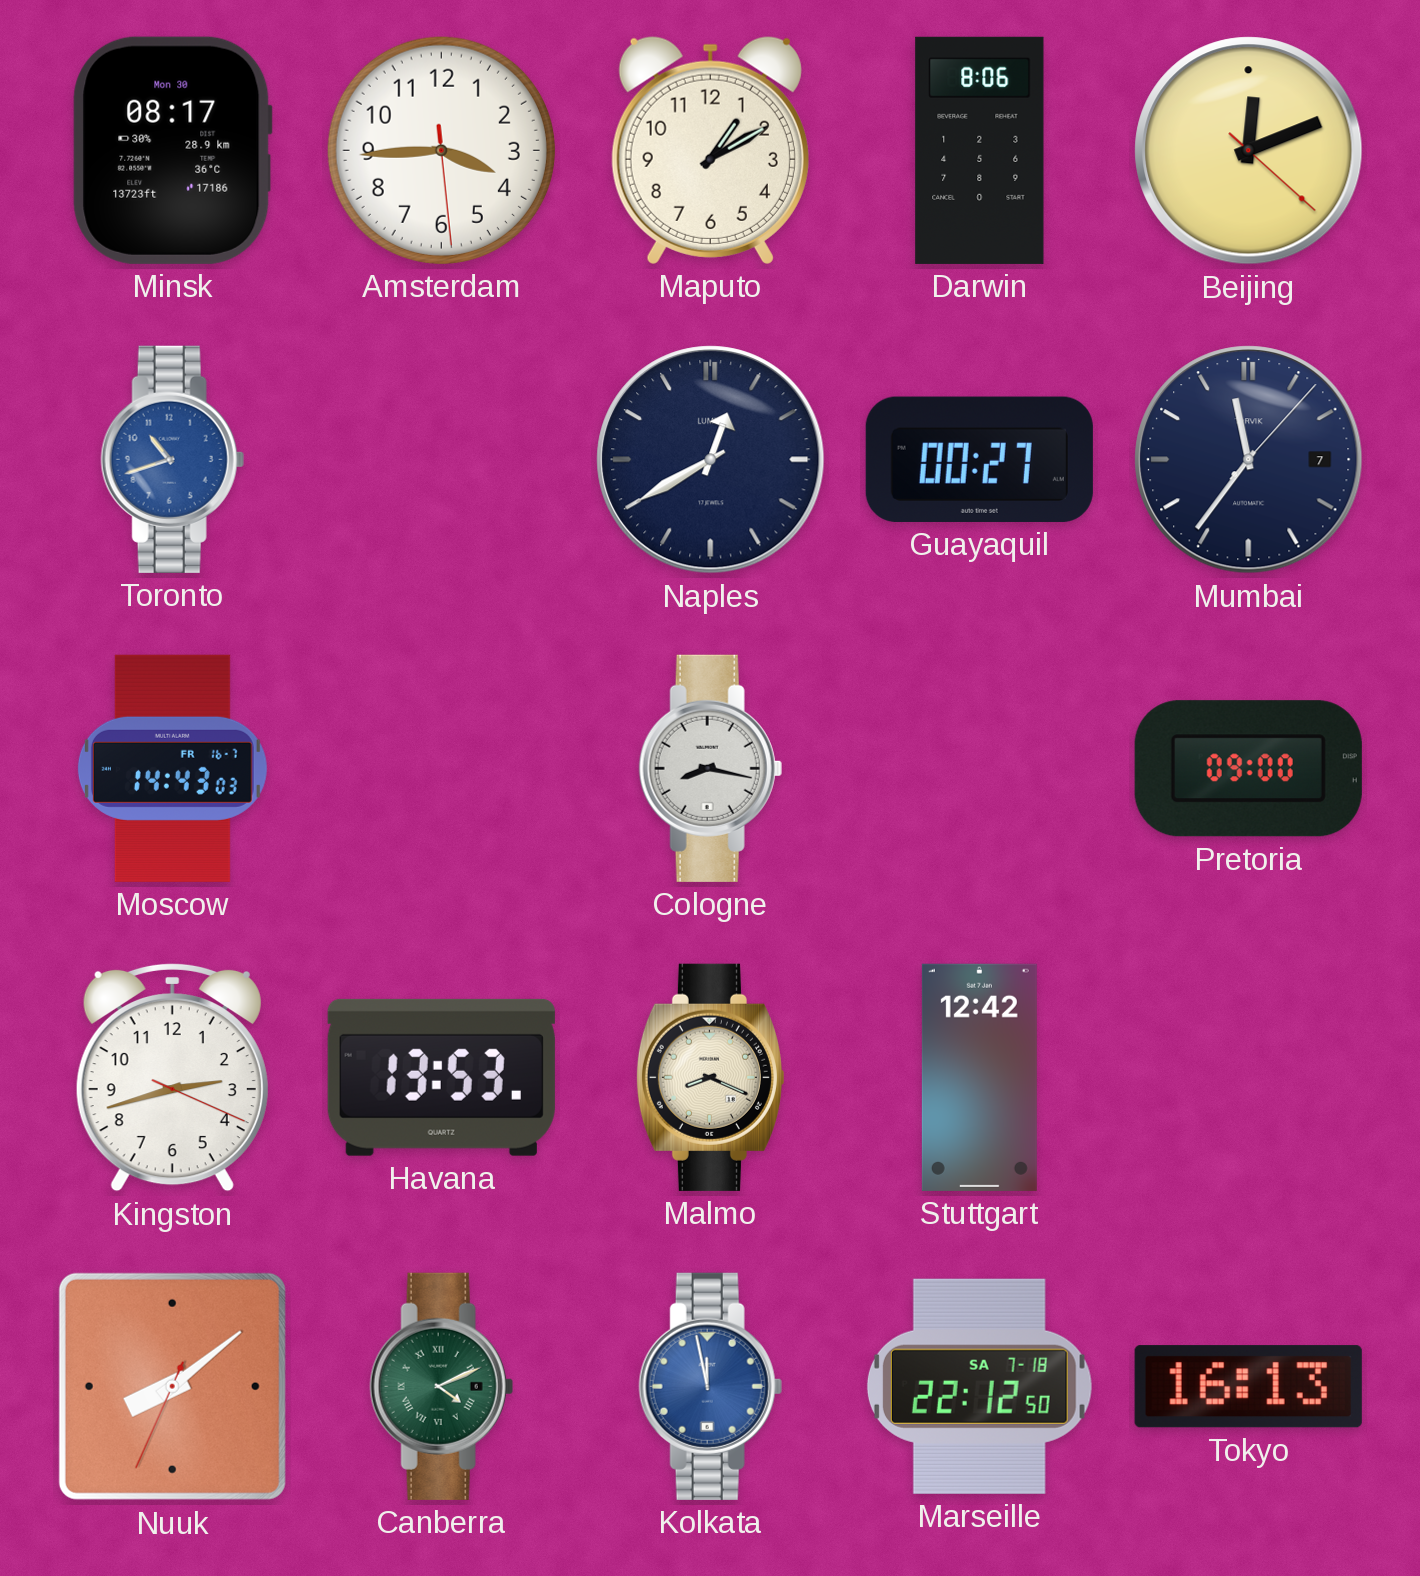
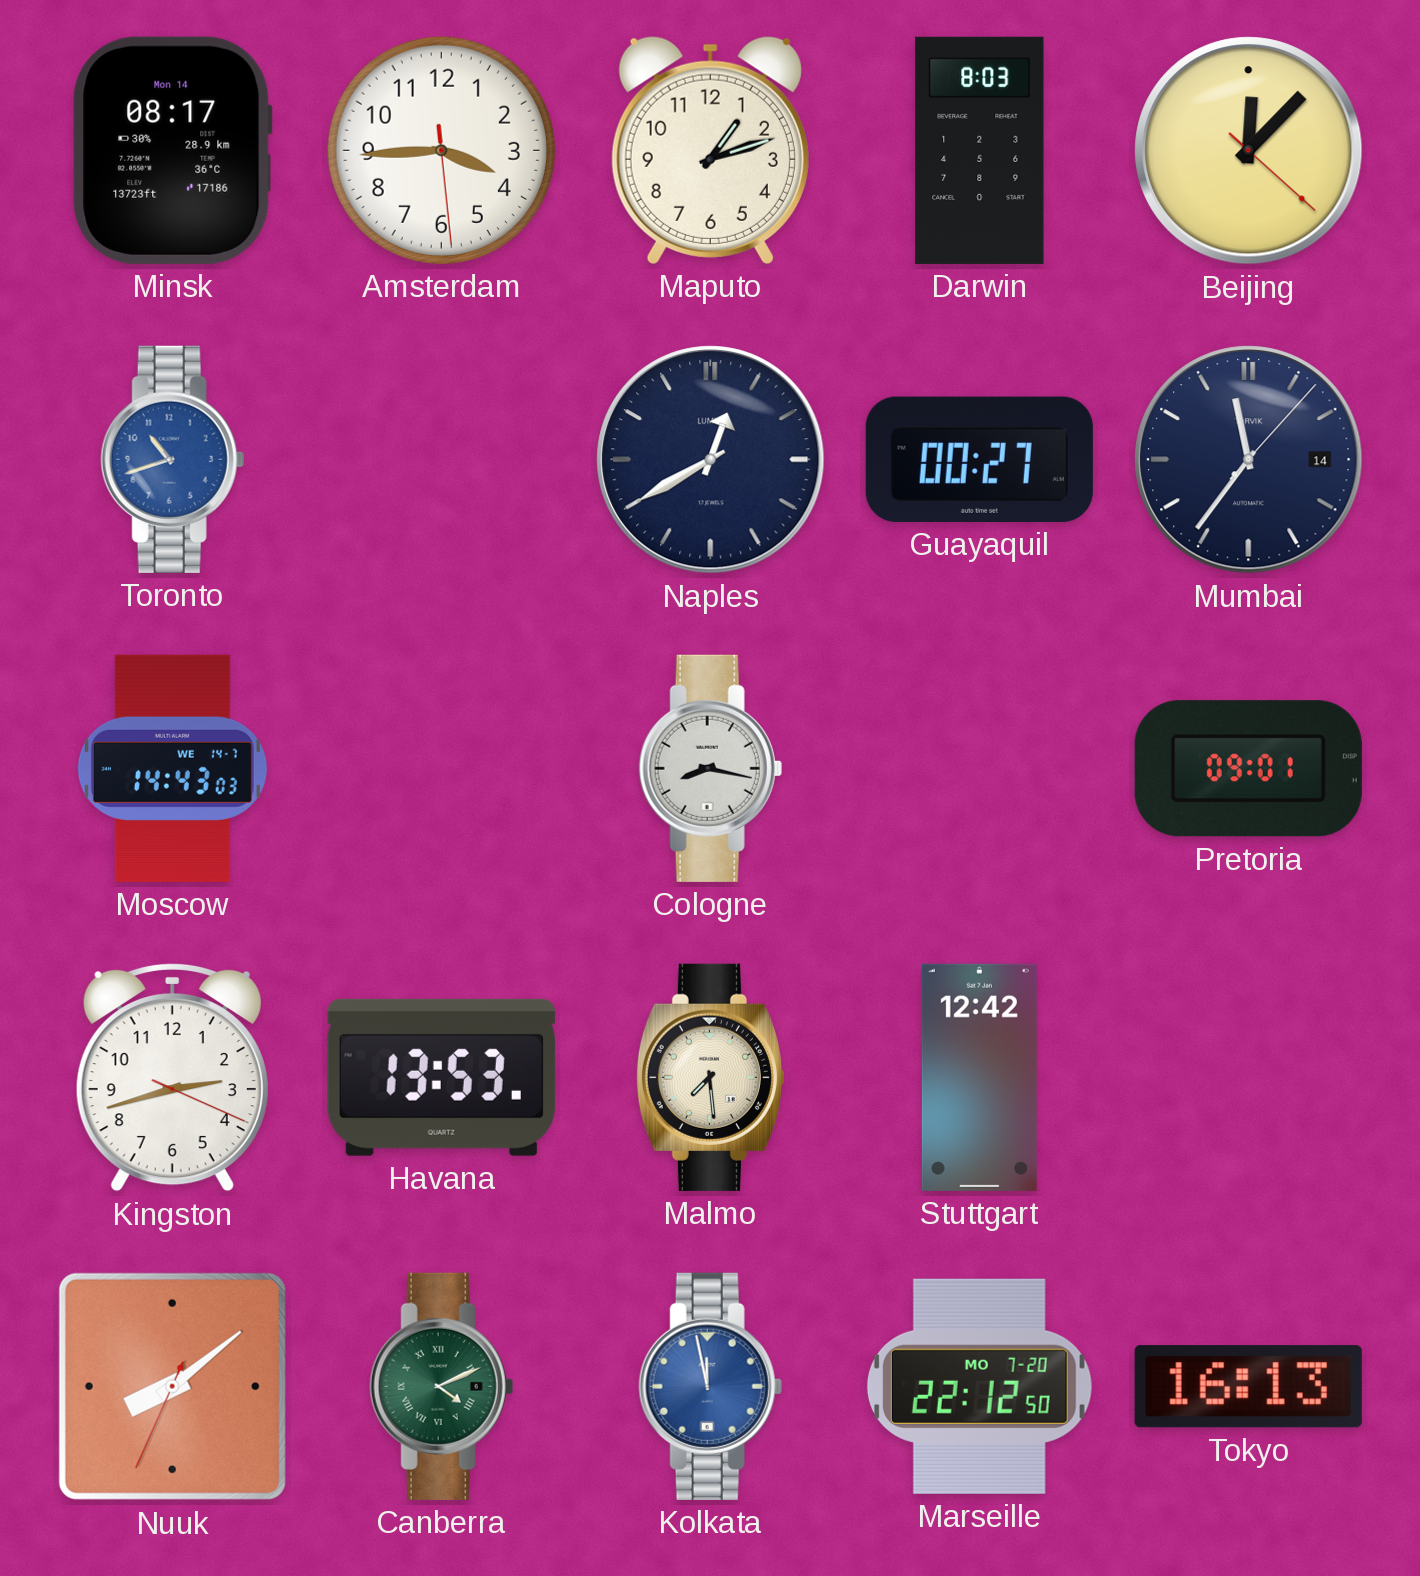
Minsk date: Mon 30 -> Mon 14
Maputo: 1:10 -> 1:12
Darwin: 8:06 -> 8:03
Beijing: 12:11 -> 12:07
Mumbai date: 7 -> 14
Moscow date: FR 16-7 -> WE 14-7
Pretoria: 09:00 -> 09:01
Malmo: 8:19 -> 7:29
Marseille date: SA 7-18 -> MO 7-20
